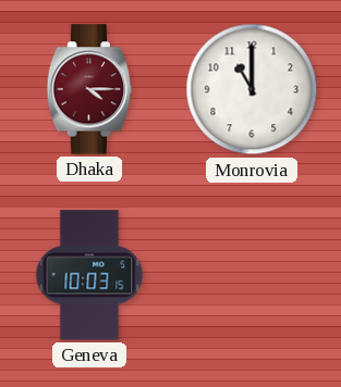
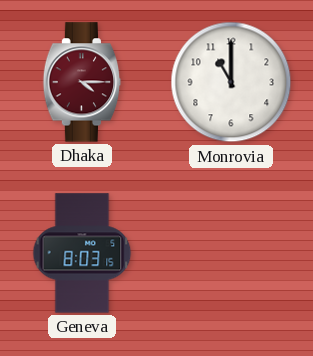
Geneva: 10:03 -> 8:03
